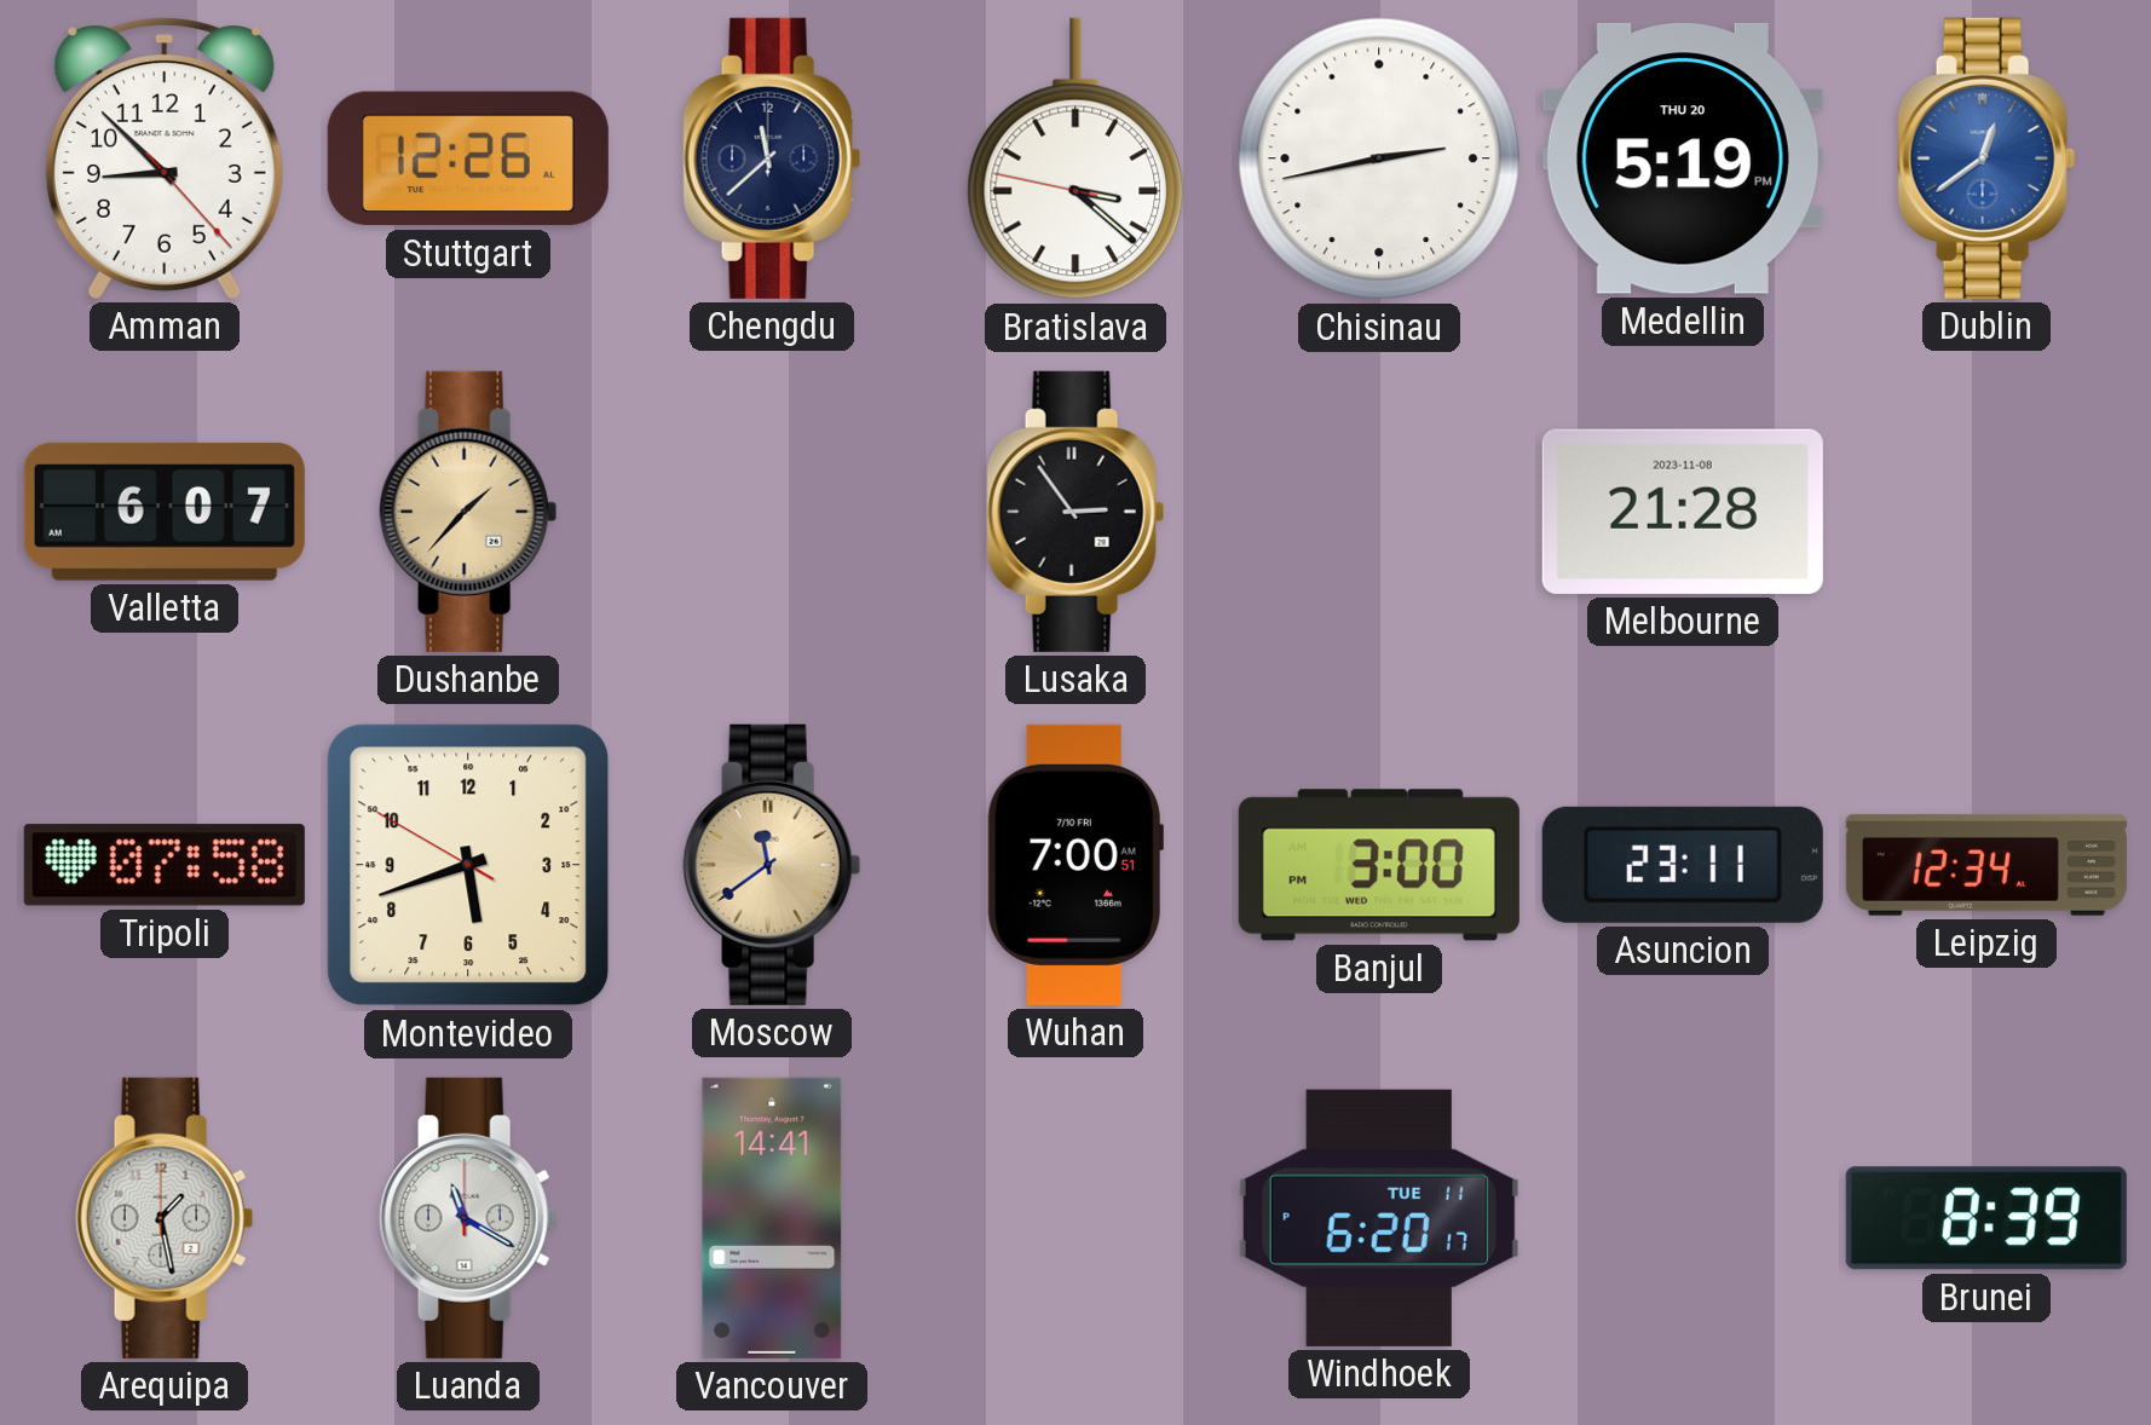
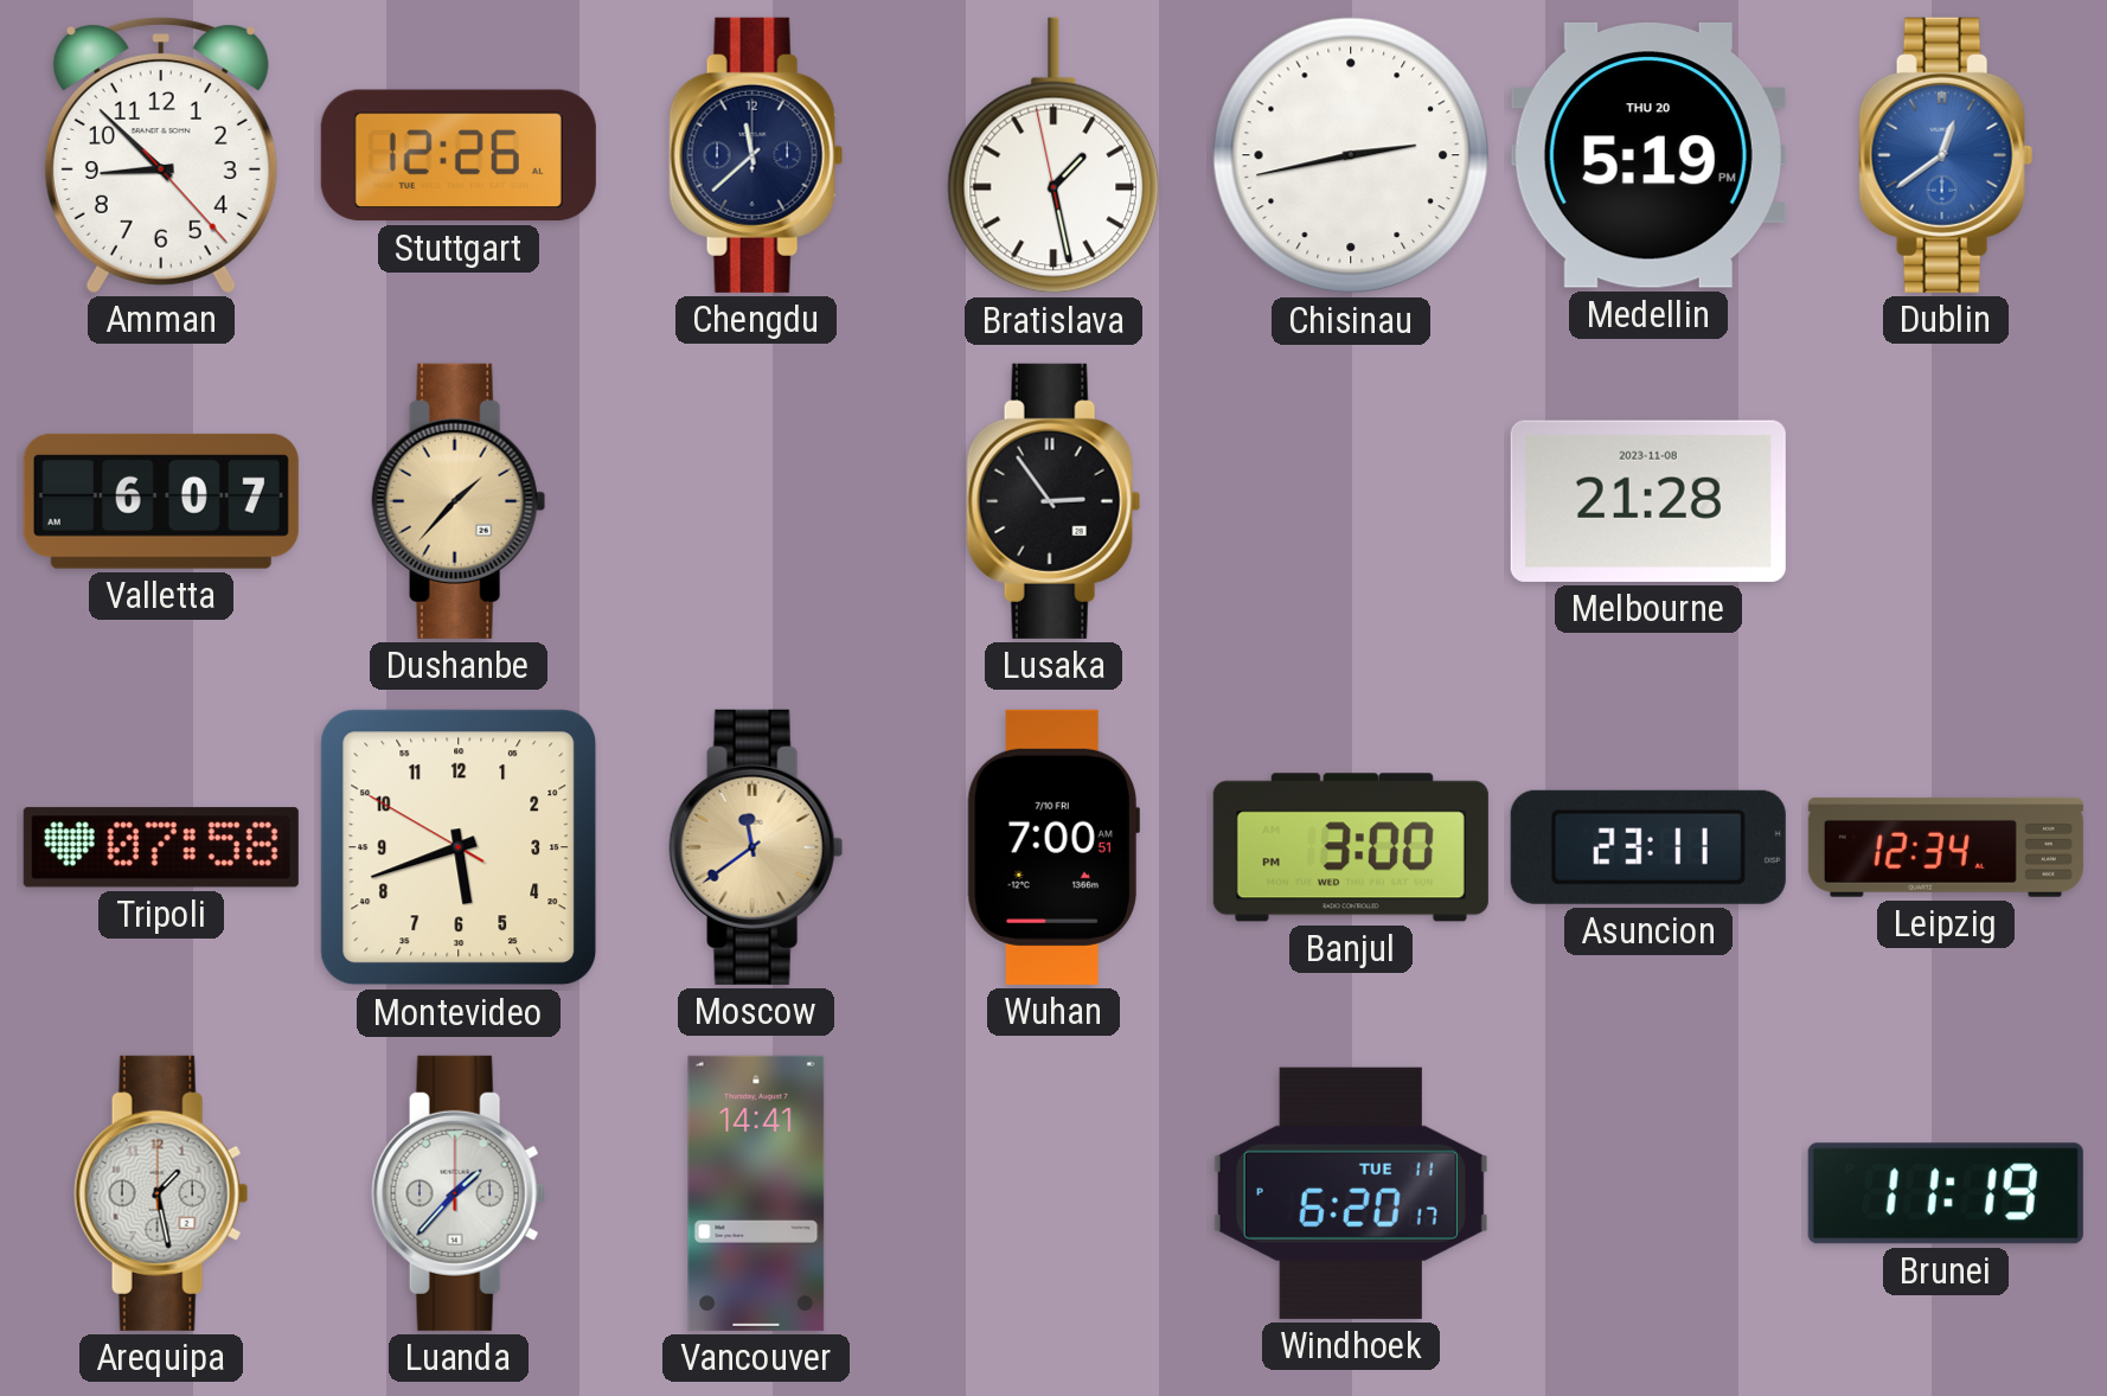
Bratislava: 3:21 -> 1:27
Luanda: 11:20 -> 1:37
Brunei: 8:39 -> 11:19
